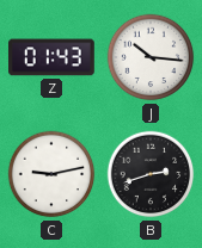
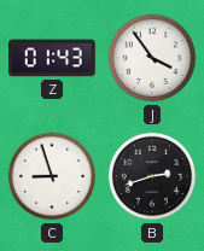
J: 10:16 -> 3:54
C: 9:13 -> 8:57
